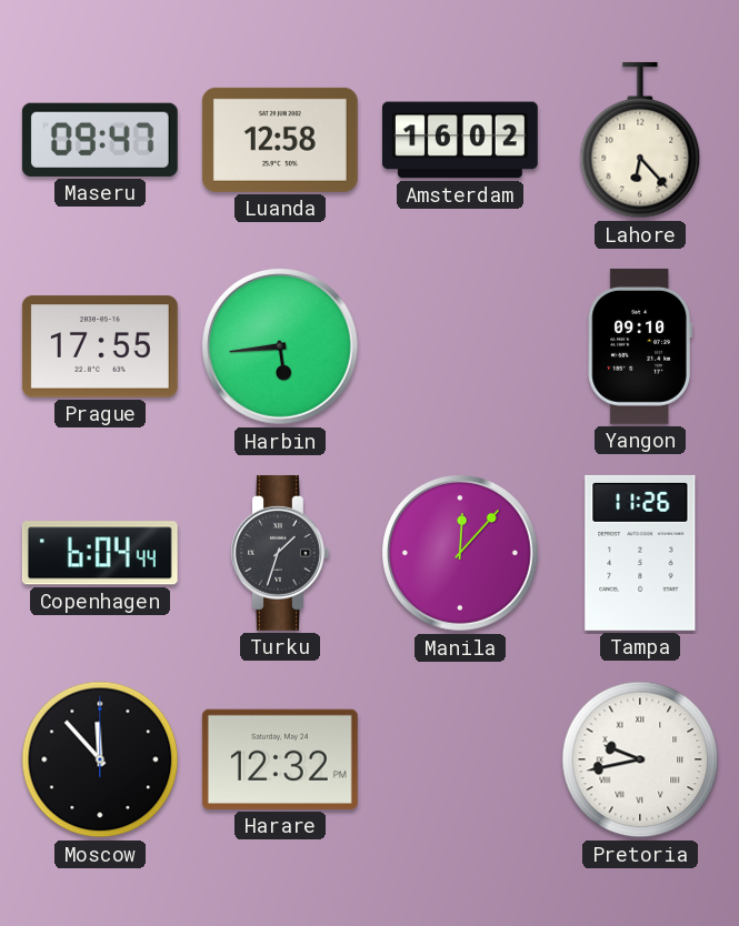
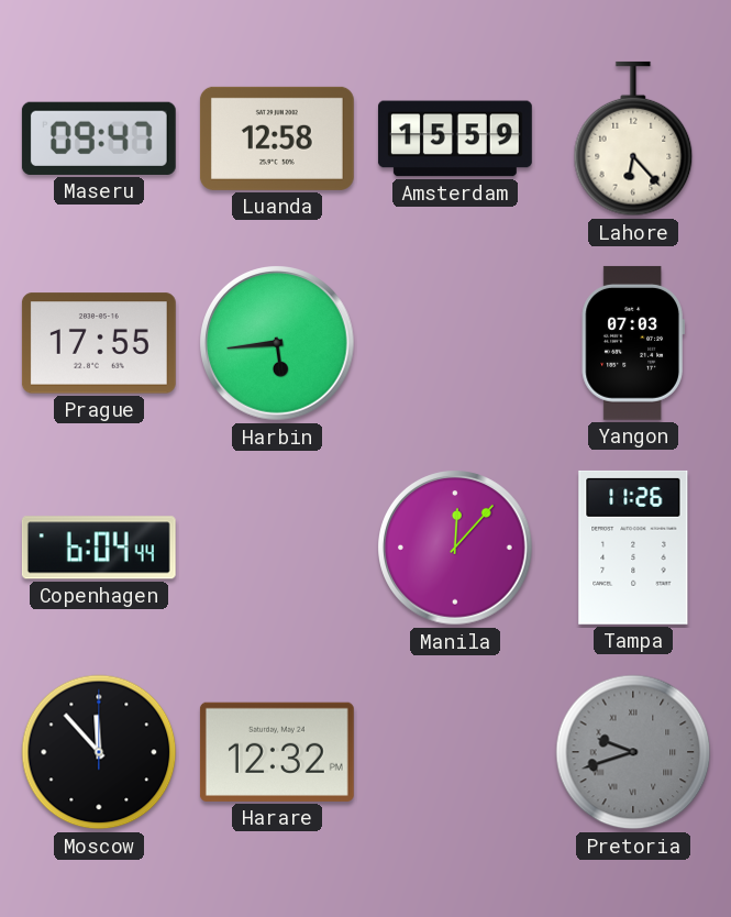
Amsterdam: 16:02 -> 15:59
Yangon: 09:10 -> 07:03
Turku: 1:33 -> none
Pretoria: 9:43 -> 9:42
Pretoria dial: white -> grey
